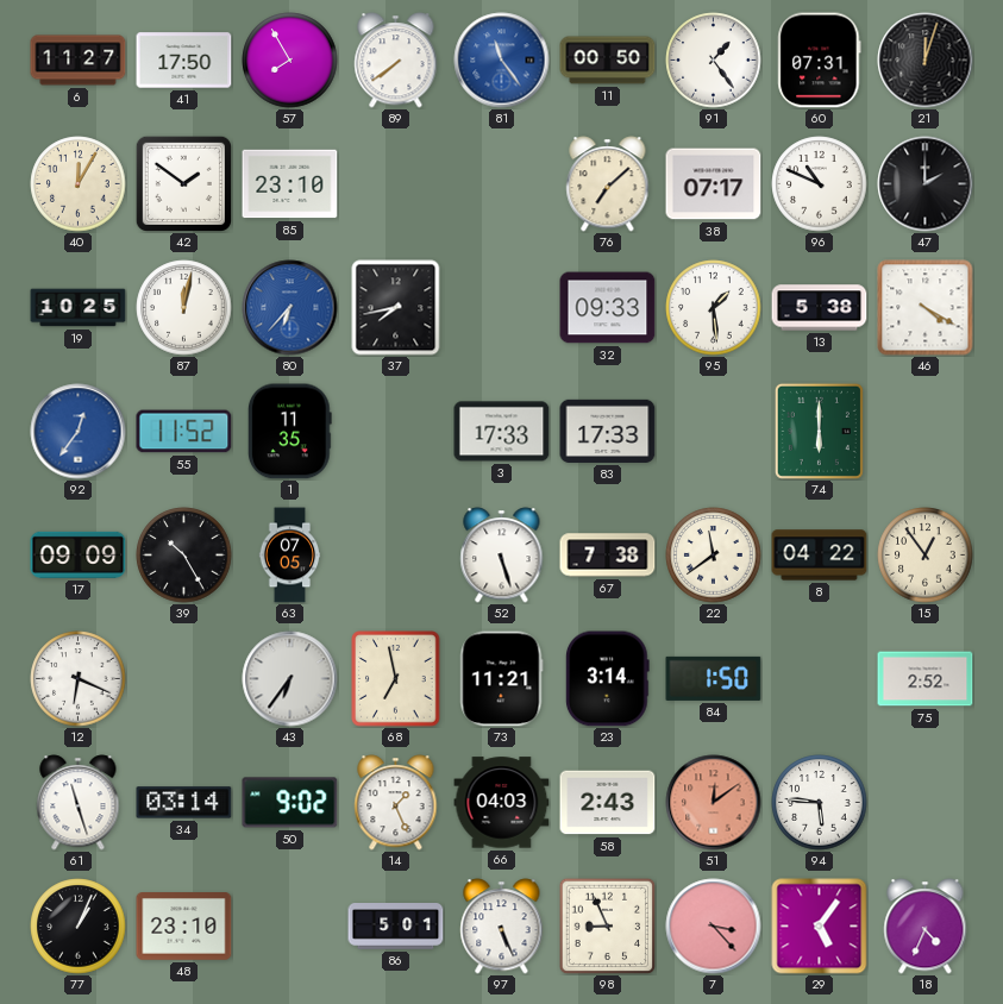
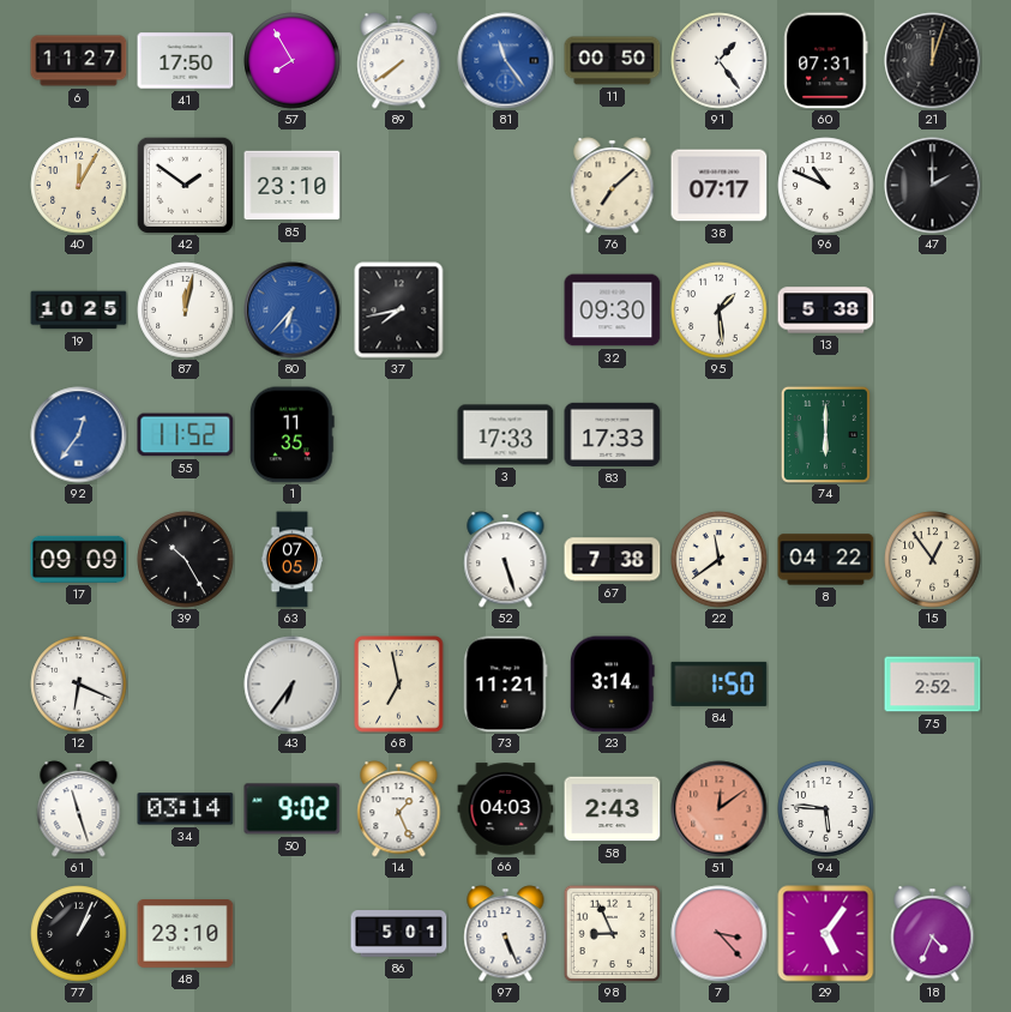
32: 09:33 -> 09:30
46: 4:20 -> none
